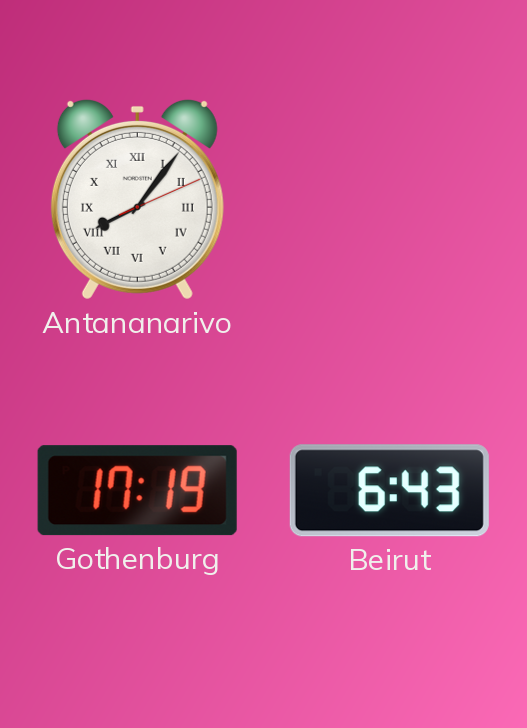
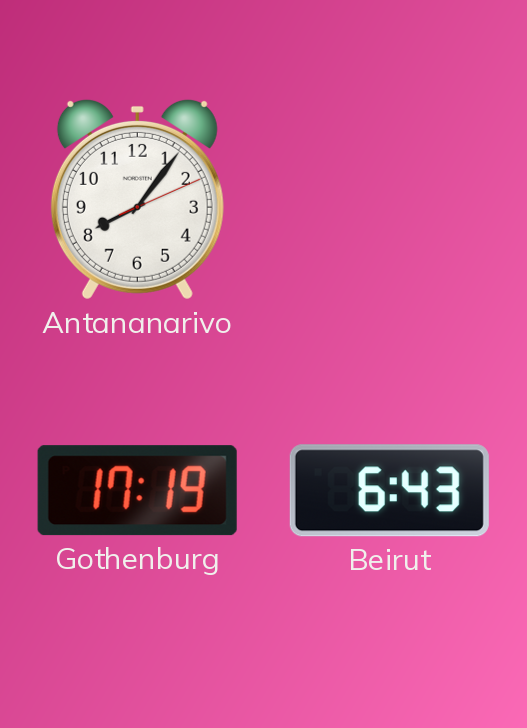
Antananarivo numerals: Roman -> Arabic
